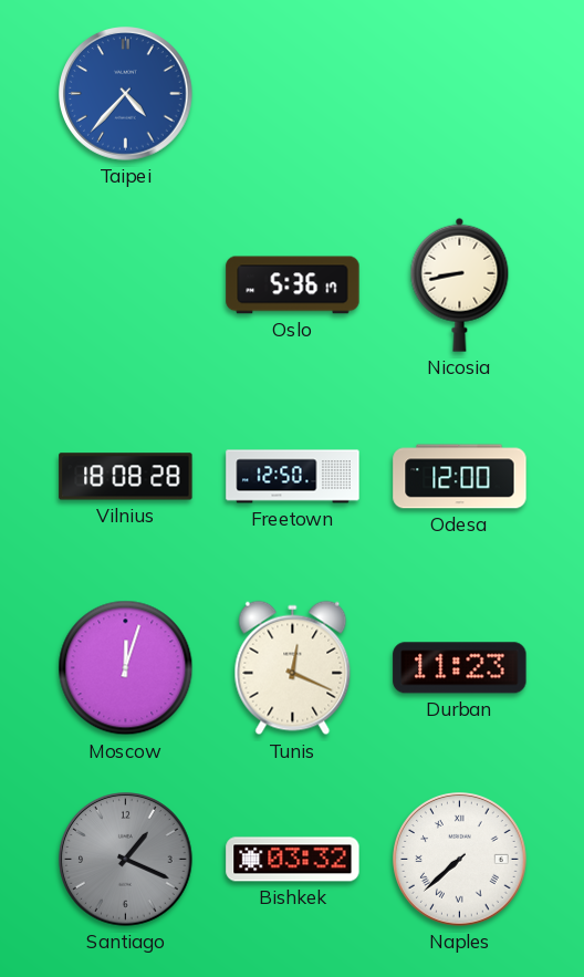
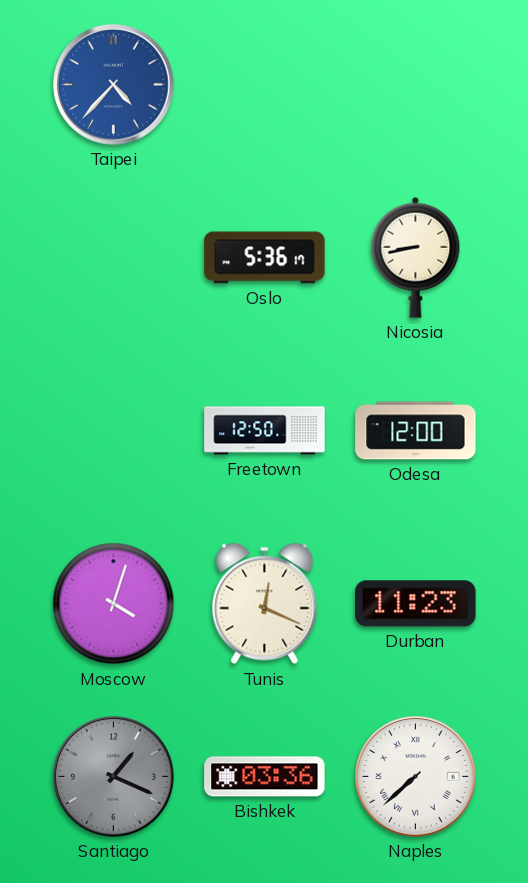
Vilnius: 18:08 -> none
Moscow: 12:03 -> 4:03
Bishkek: 03:32 -> 03:36
